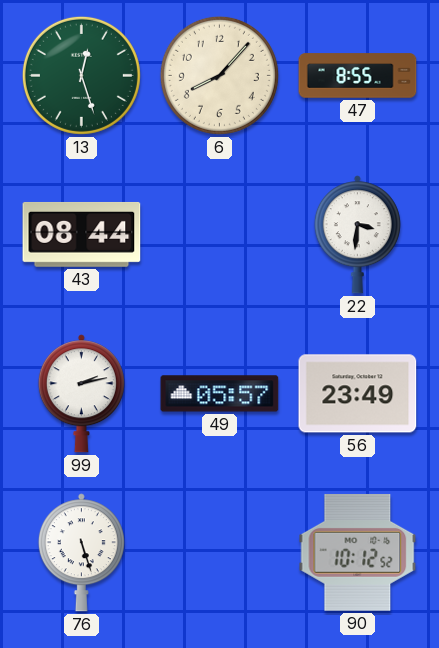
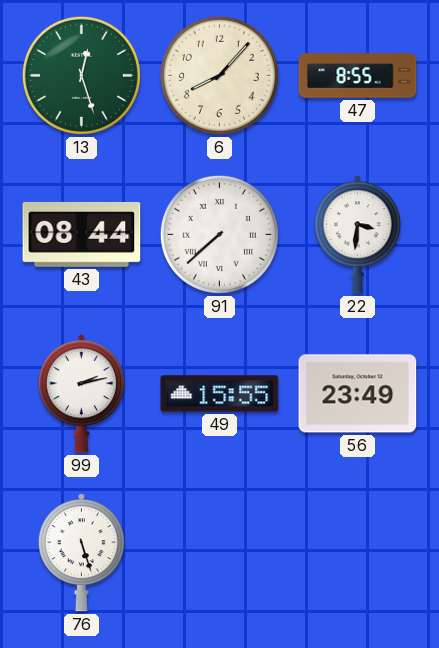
91: none -> 7:38
49: 05:57 -> 15:55
90: 10:12 -> none
